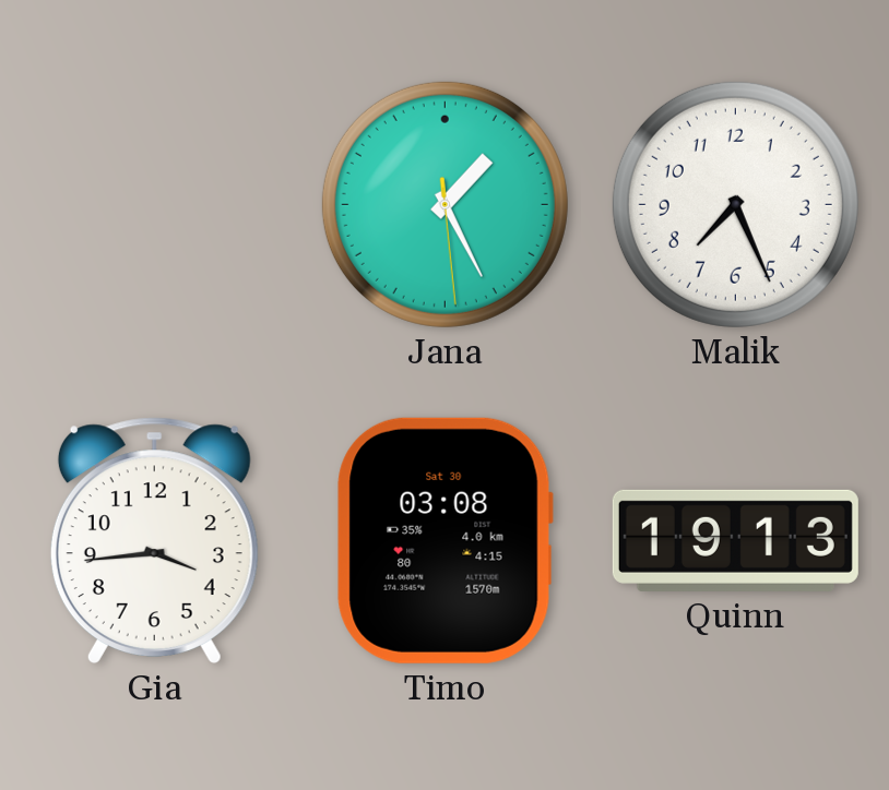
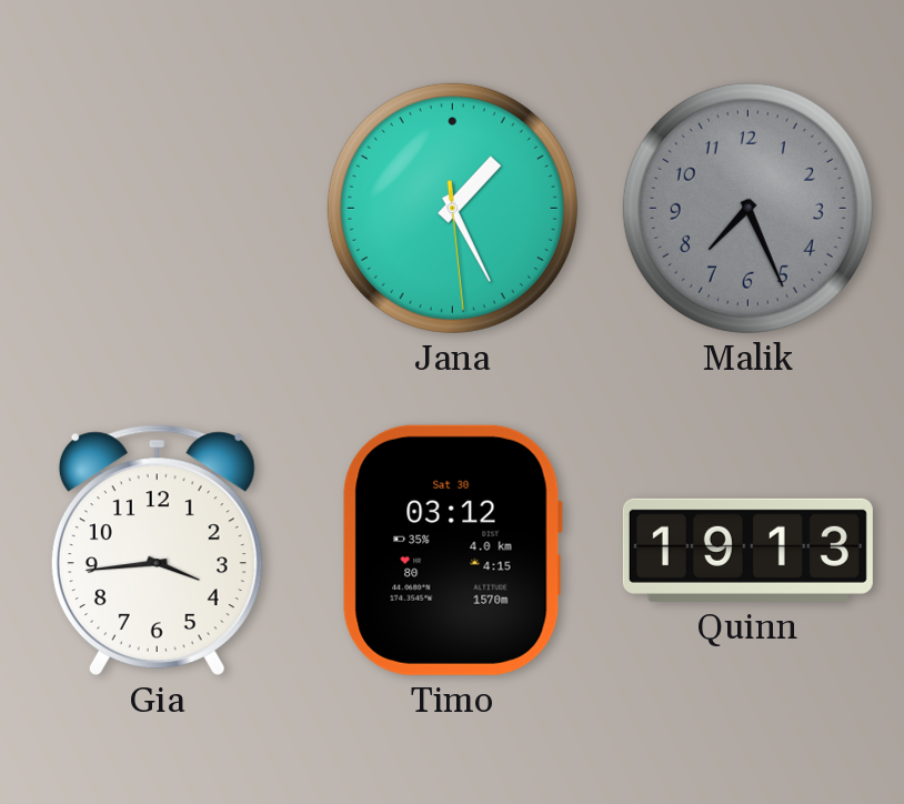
Malik dial: white -> grey
Timo: 03:08 -> 03:12
